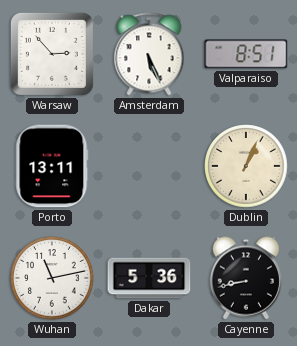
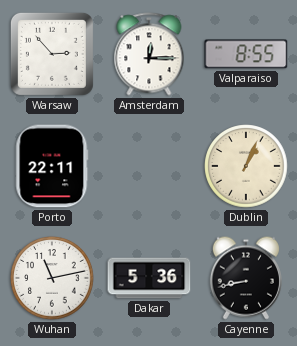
Amsterdam: 5:26 -> 12:15
Valparaiso: 8:51 -> 8:55
Porto: 13:11 -> 22:11
